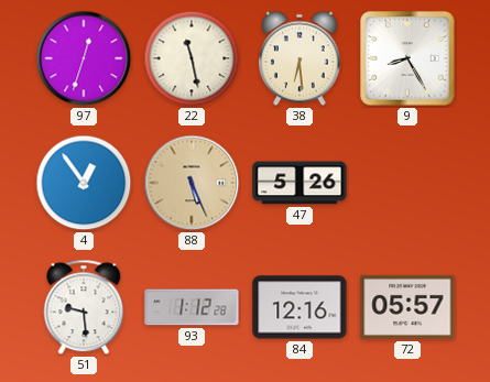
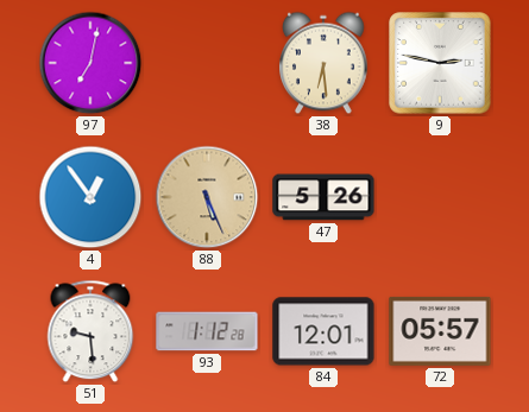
97: 12:33 -> 7:02
22: 11:28 -> none
9: 8:25 -> 2:47
84: 12:16 -> 12:01
